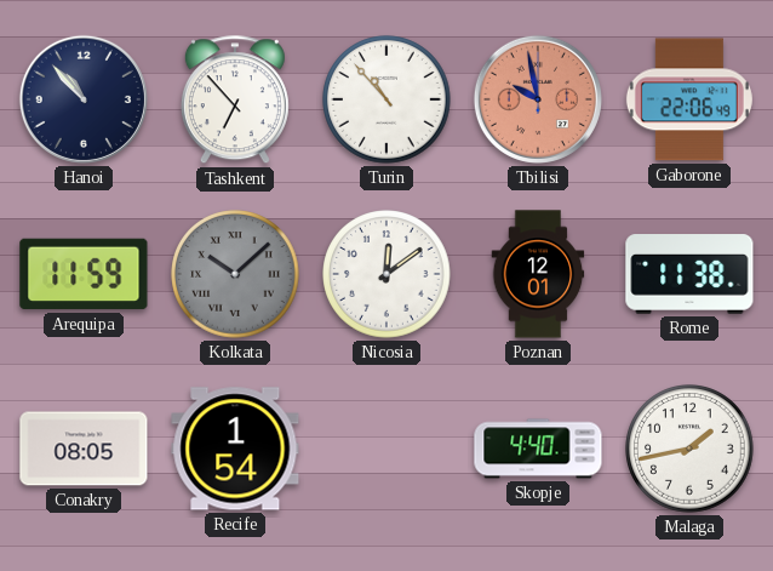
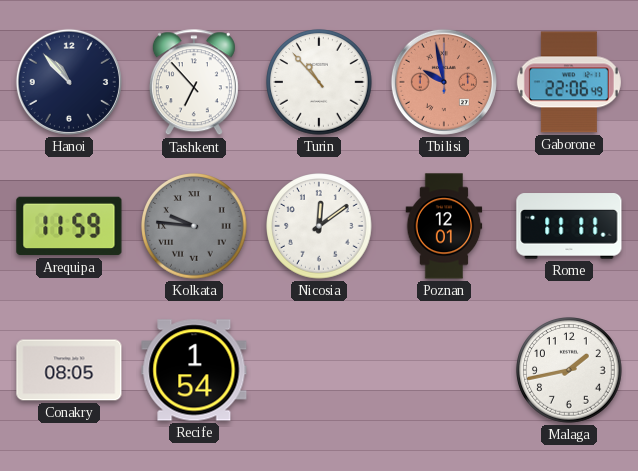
Kolkata: 10:08 -> 9:46
Rome: 11:38 -> 11:11
Skopje: 4:40 -> none
